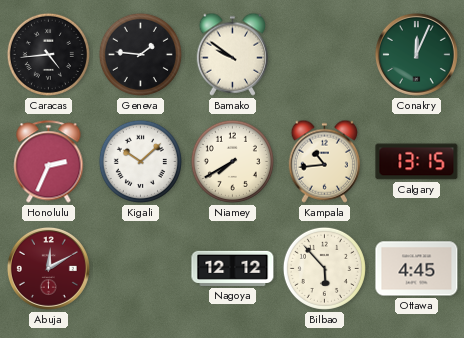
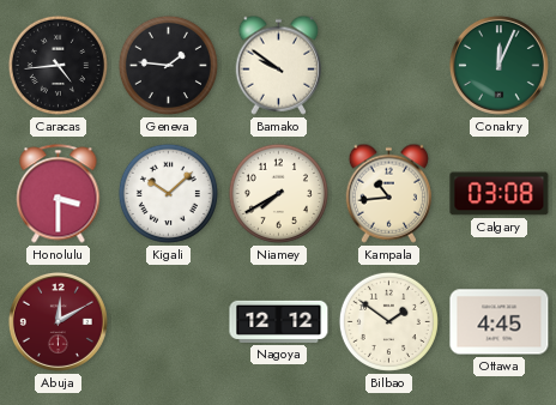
Honolulu: 2:34 -> 3:30
Calgary: 13:15 -> 03:08
Bilbao: 5:53 -> 1:51
